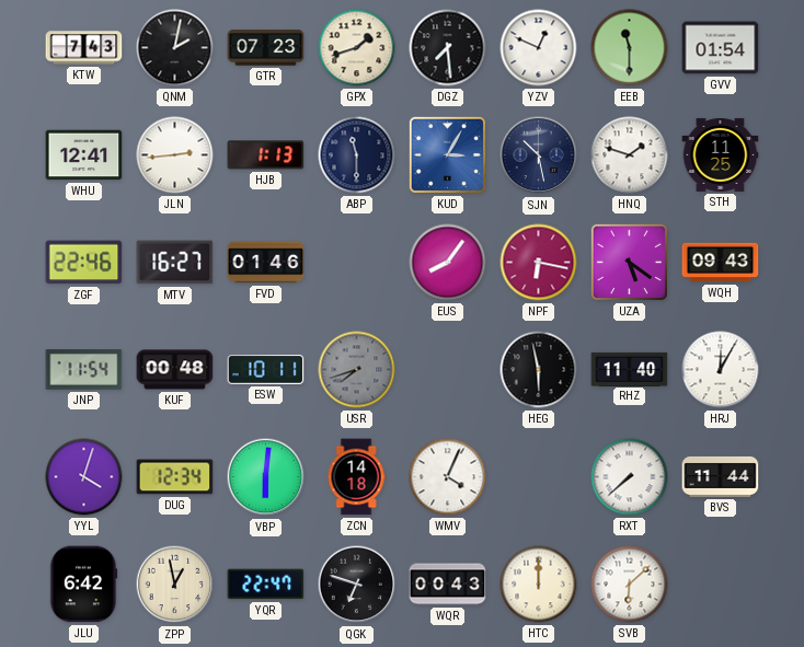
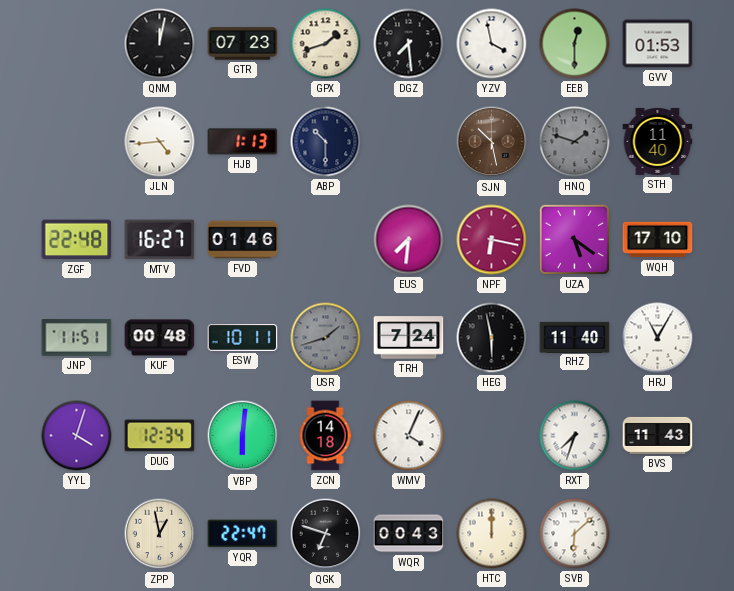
KTW: 7:43 -> none
QNM: 2:02 -> 12:02
YZV: 12:49 -> 3:58
EEB: 11:30 -> 12:30
GVV: 01:54 -> 01:53
WHU: 12:41 -> none
JLN: 2:44 -> 4:44
ABP: 11:30 -> 10:30
KUD: 3:05 -> none
SJN dial: navy -> brown
HNQ dial: white -> grey
STH: 11:25 -> 11:40
ZGF: 22:46 -> 22:48
EUS: 8:06 -> 7:31
WQH: 09:43 -> 17:10
JNP: 11:54 -> 11:51
USR: 7:42 -> 1:42
TRH: none -> 7:24
HRJ: 12:05 -> 11:05
RXT: 7:38 -> 7:33
BVS: 11:44 -> 11:43
JLU: 6:42 -> none
